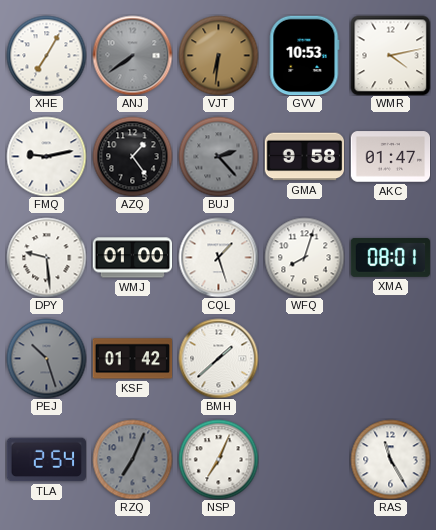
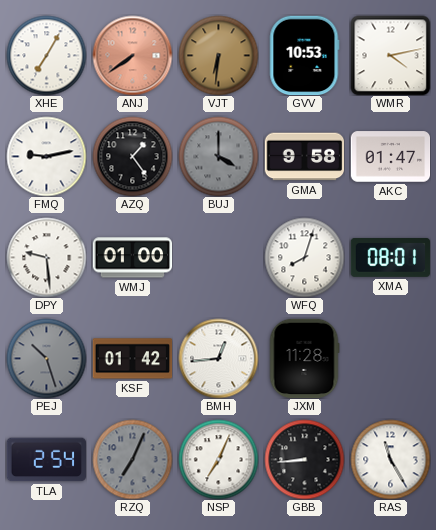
ANJ dial: grey -> salmon
BUJ: 2:23 -> 4:00
CQL: 1:27 -> none
BMH: 1:38 -> 12:44
JXM: none -> 11:28
GBB: none -> 8:44
